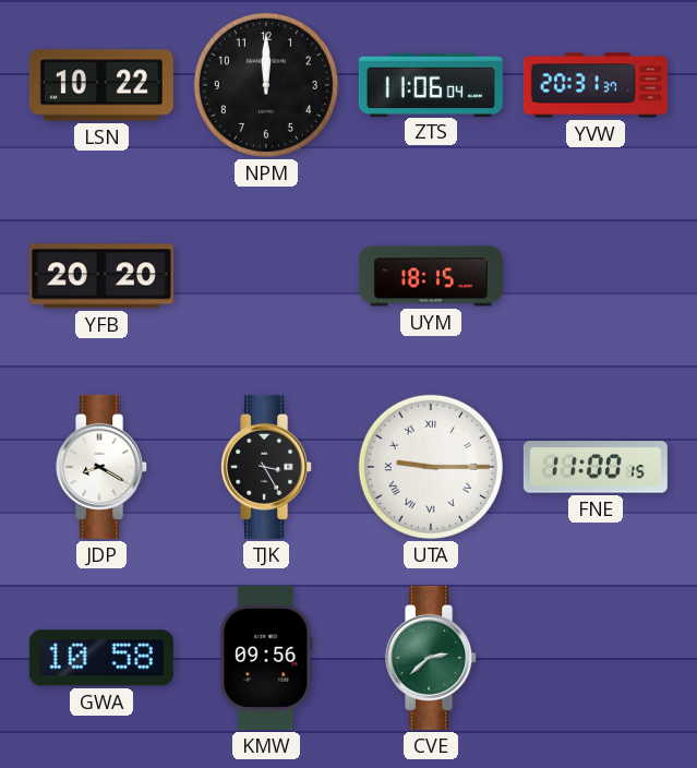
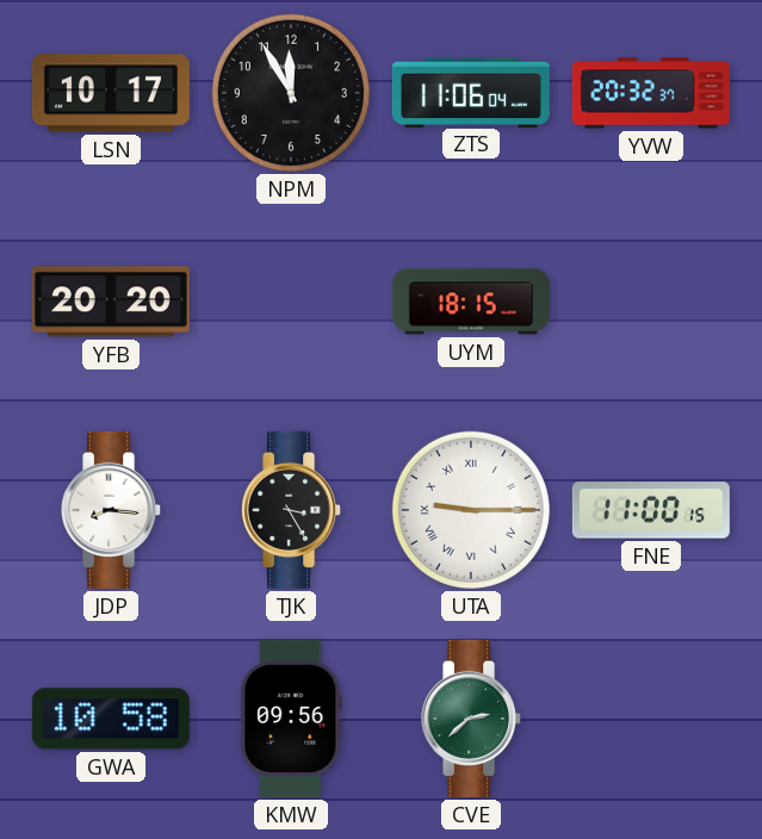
LSN: 10:22 -> 10:17
NPM: 12:00 -> 11:55
YVW: 20:31 -> 20:32
JDP: 8:20 -> 8:16
